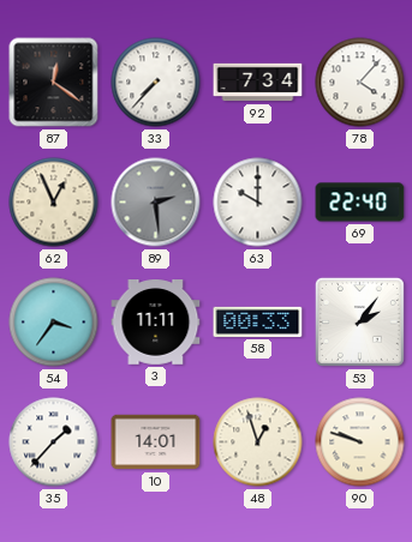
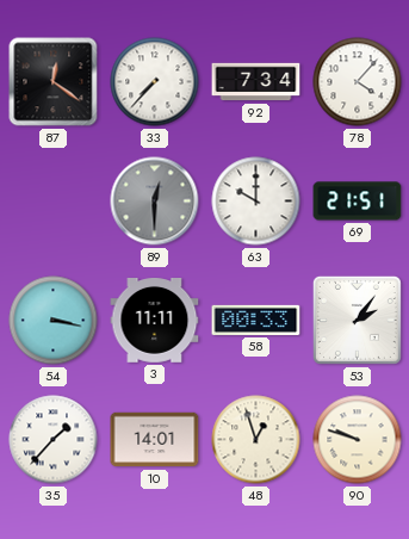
62: 12:56 -> none
89: 2:29 -> 12:30
69: 22:40 -> 21:51
54: 3:36 -> 3:17
